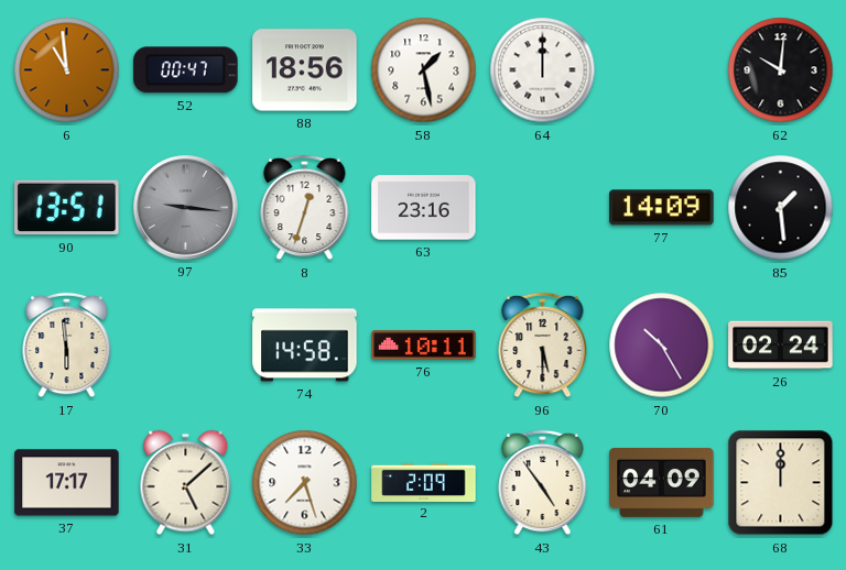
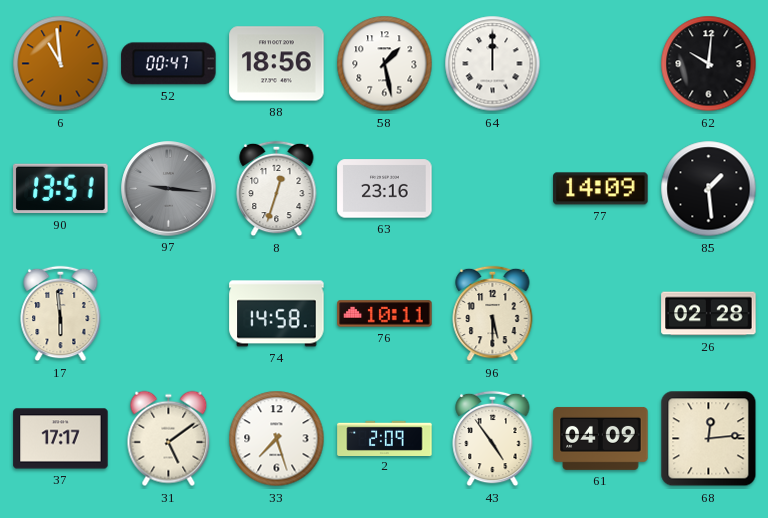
70: 10:25 -> none
26: 02:24 -> 02:28
31: 5:08 -> 5:09
68: 12:00 -> 12:14
